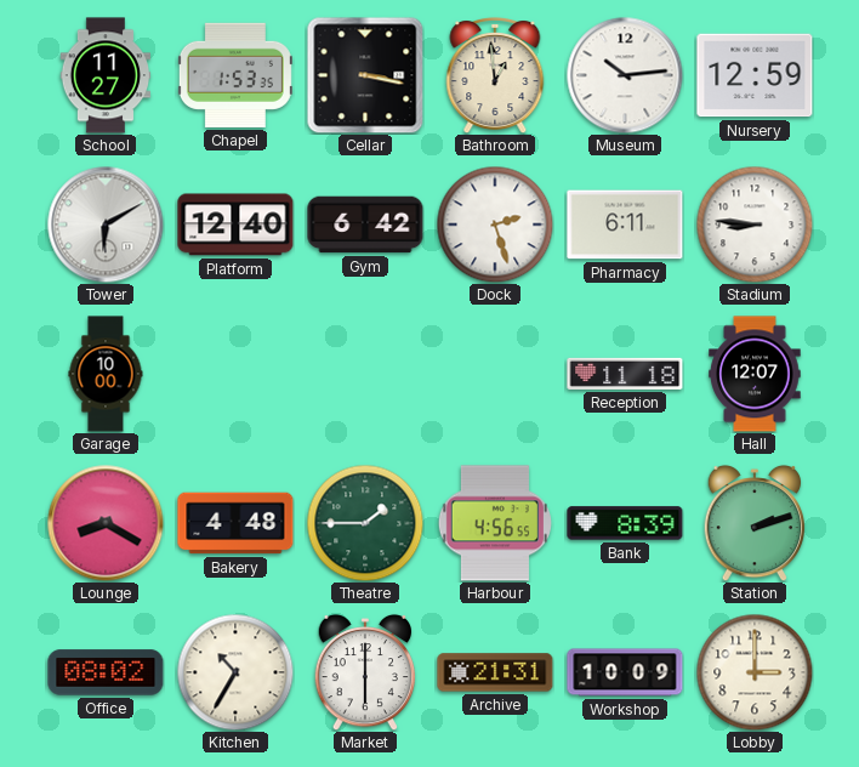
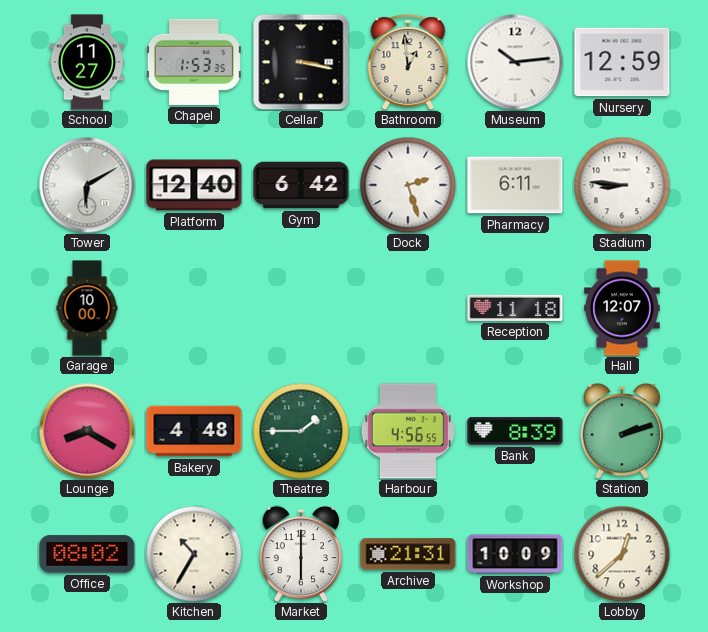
Lobby: 3:00 -> 12:38
